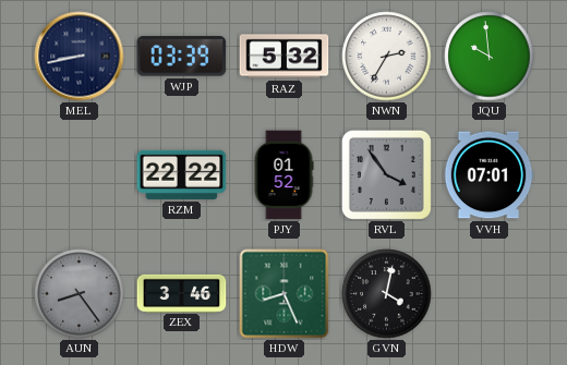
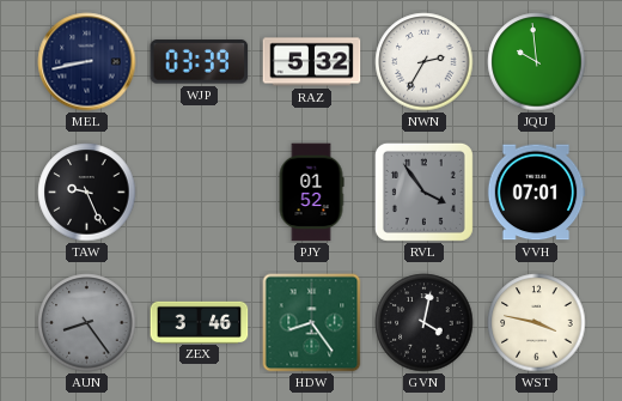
TAW: none -> 9:26
RZM: 22:22 -> none
HDW: 8:26 -> 8:24
WST: none -> 3:47
